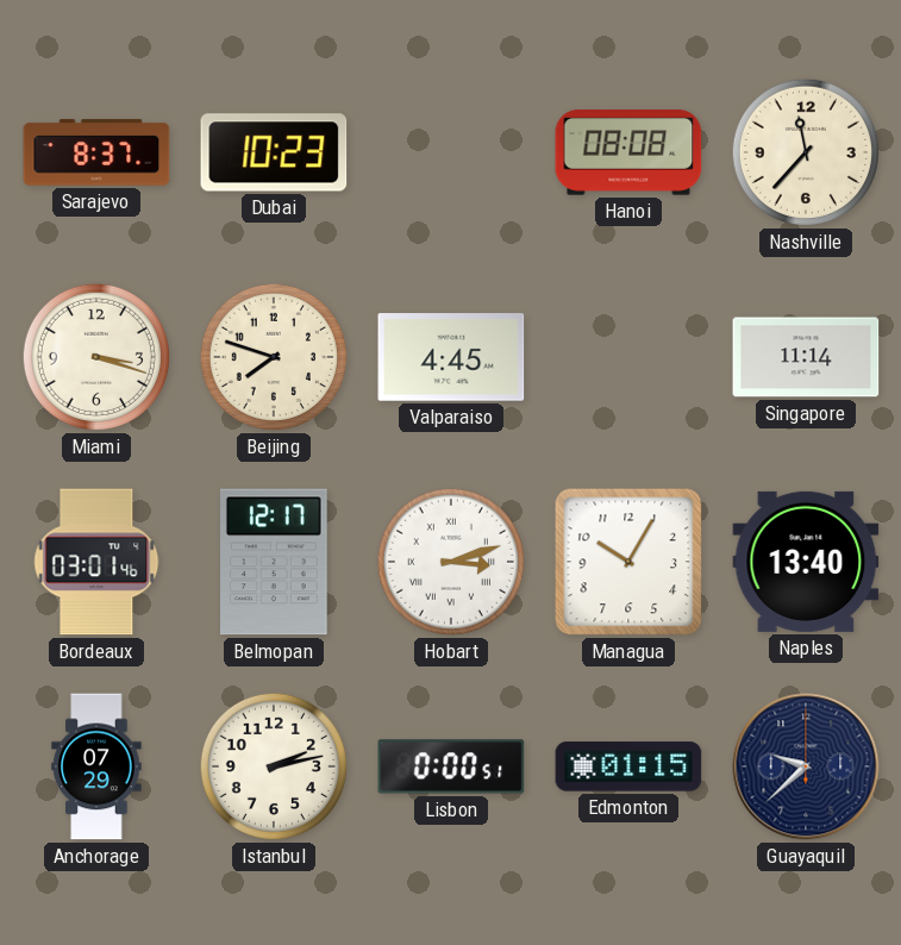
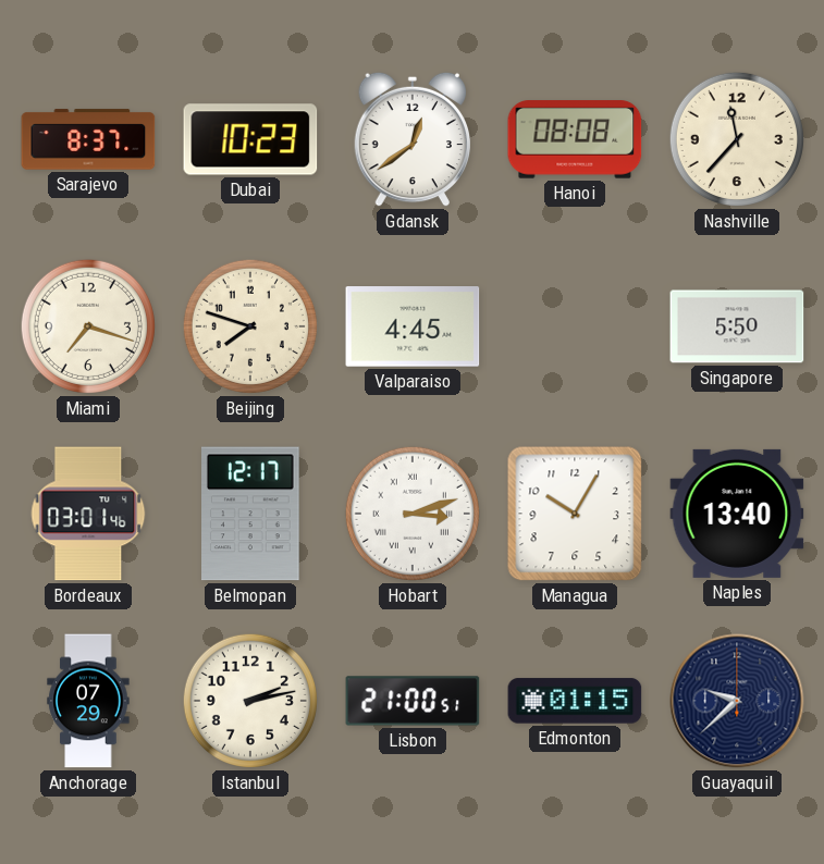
Gdansk: none -> 12:39
Miami: 3:18 -> 7:18
Singapore: 11:14 -> 5:50
Lisbon: 0:00 -> 21:00
